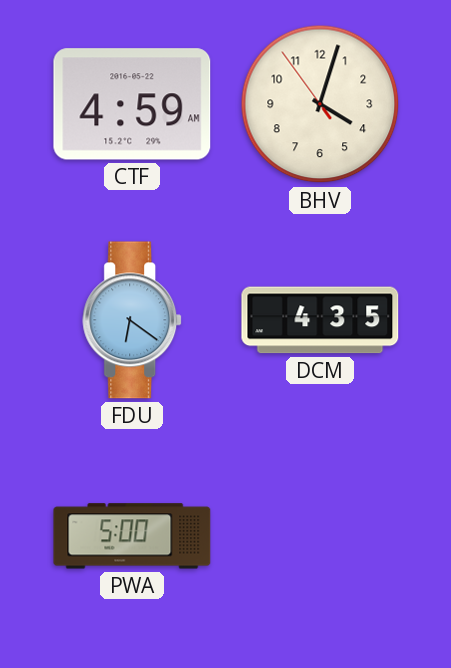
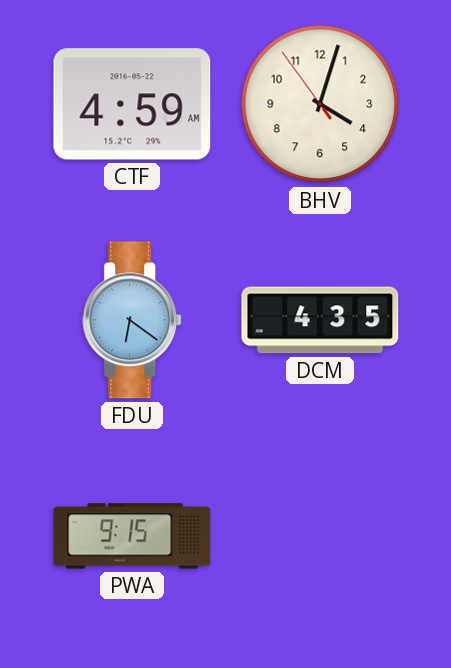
PWA: 5:00 -> 9:15
